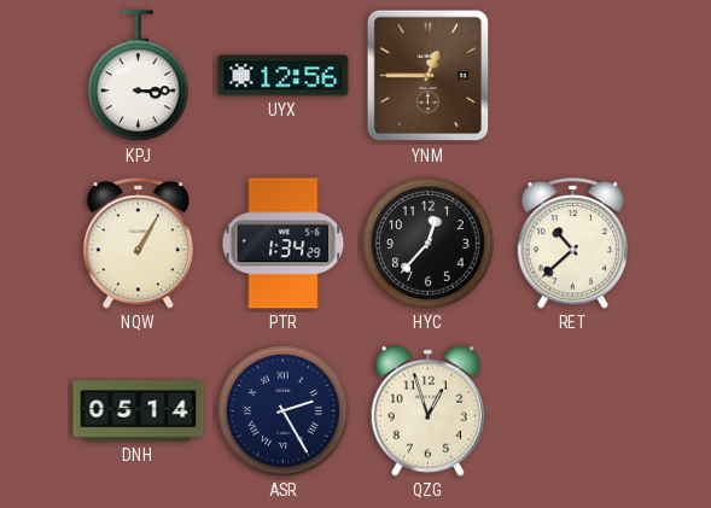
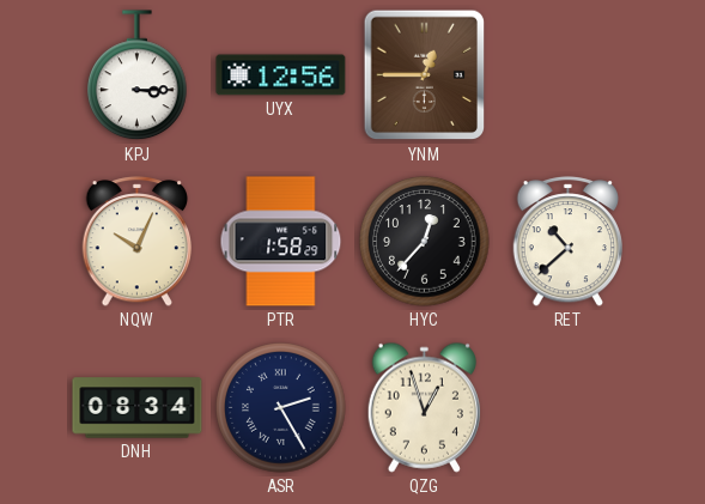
NQW: 1:05 -> 10:04
PTR: 1:34 -> 1:58
DNH: 05:14 -> 08:34
